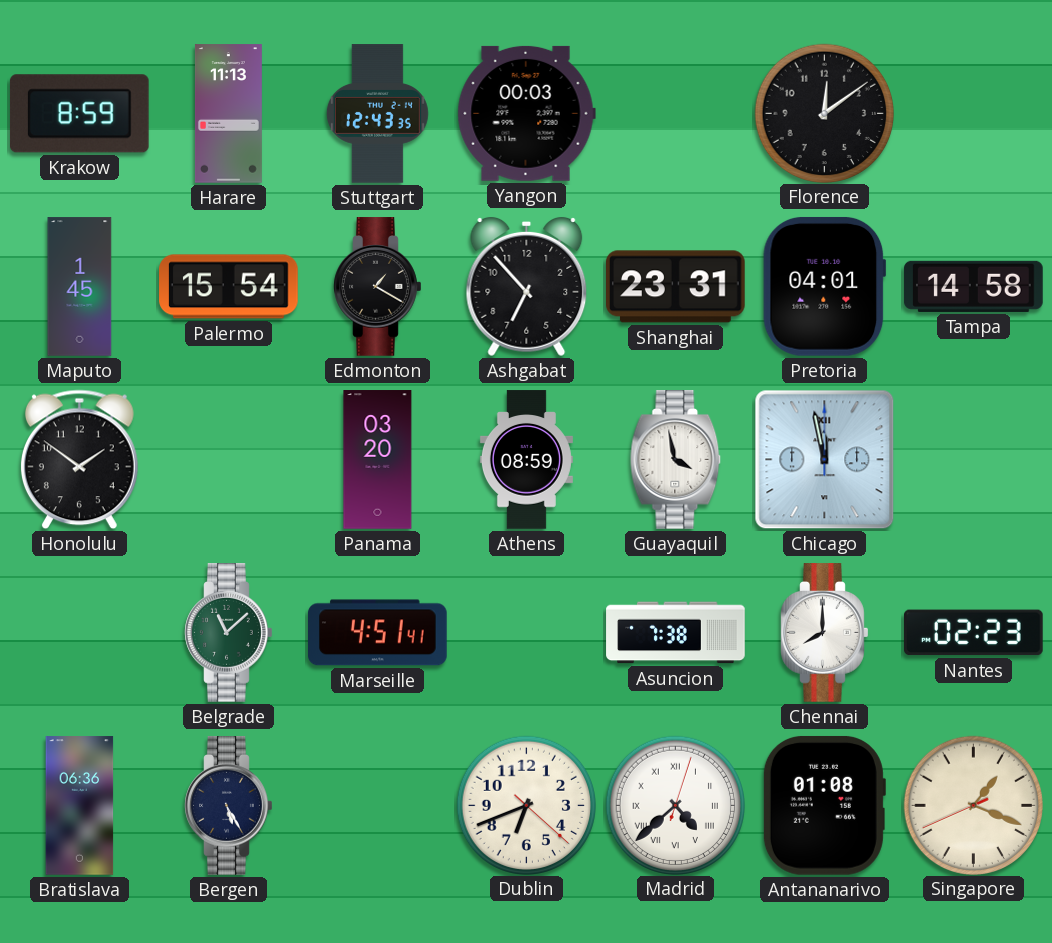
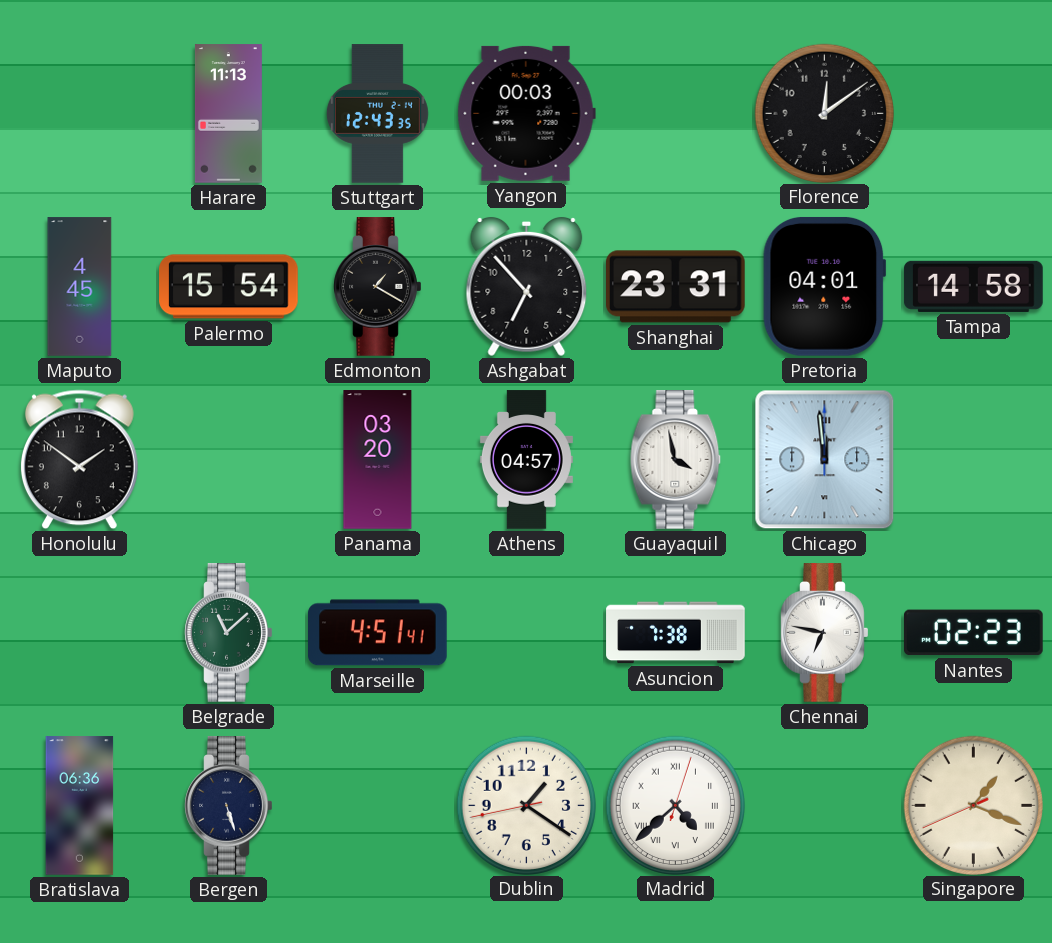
Krakow: 8:59 -> none
Maputo: 1:45 -> 4:45
Athens: 08:59 -> 04:57
Chicago: 11:58 -> 11:59
Chennai: 8:00 -> 6:47
Bergen: 5:25 -> 5:27
Dublin: 6:41 -> 1:20
Antananarivo: 01:08 -> none
